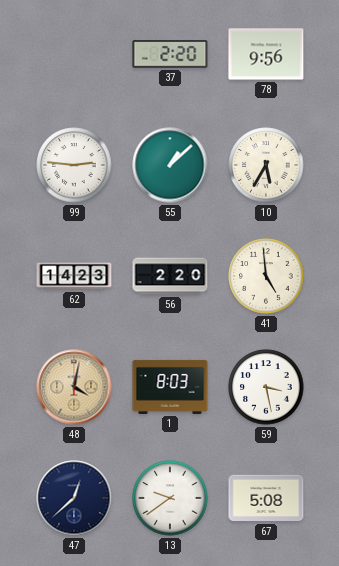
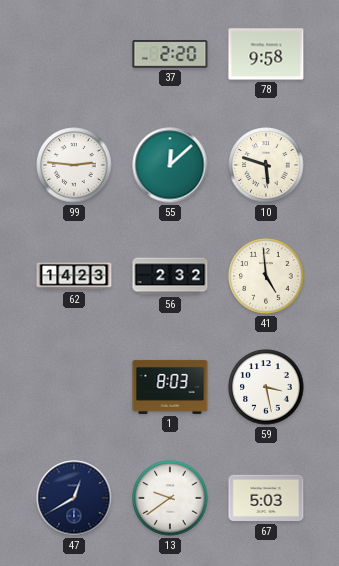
78: 9:56 -> 9:58
55: 1:08 -> 12:08
10: 5:35 -> 5:48
56: 2:20 -> 2:32
48: 4:02 -> none
47: 12:38 -> 12:40
67: 5:08 -> 5:03
